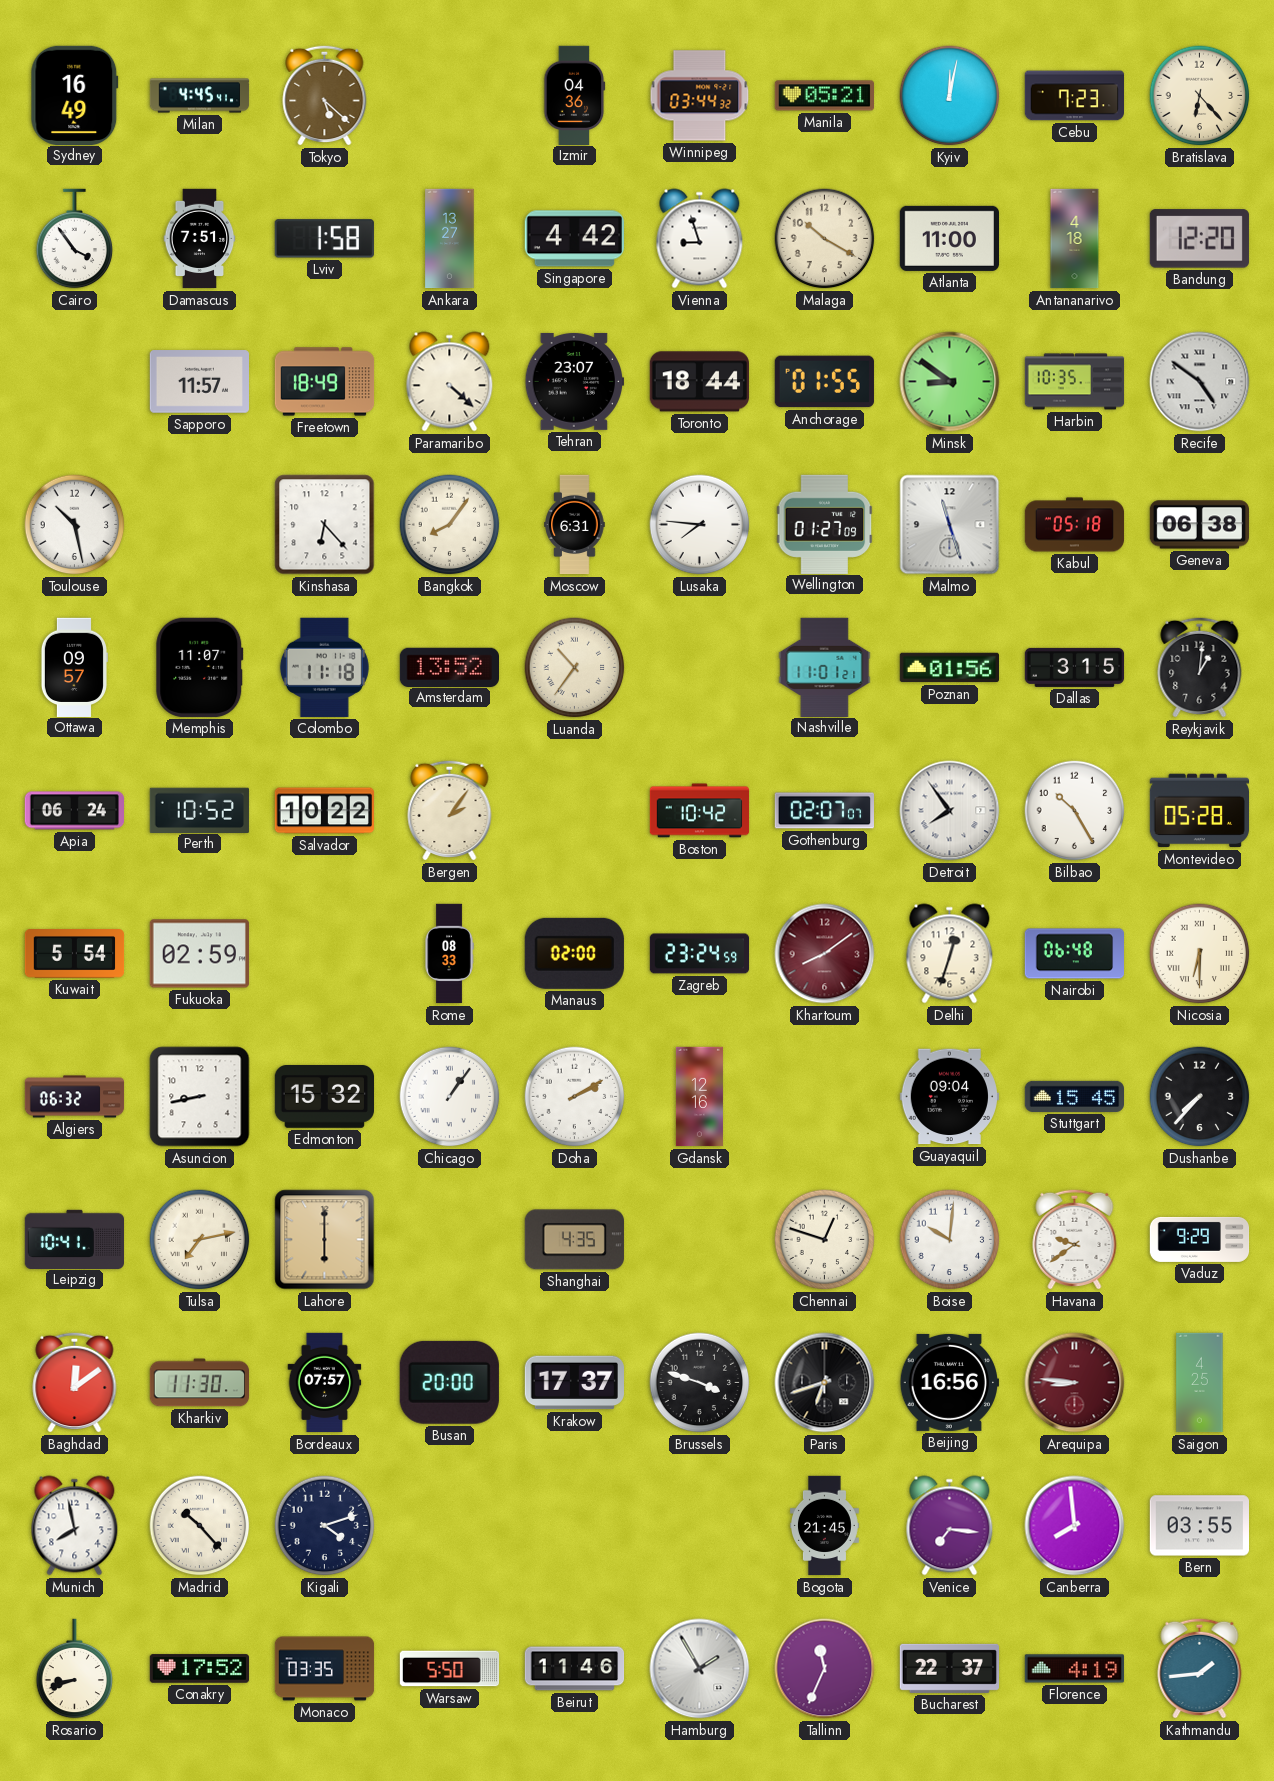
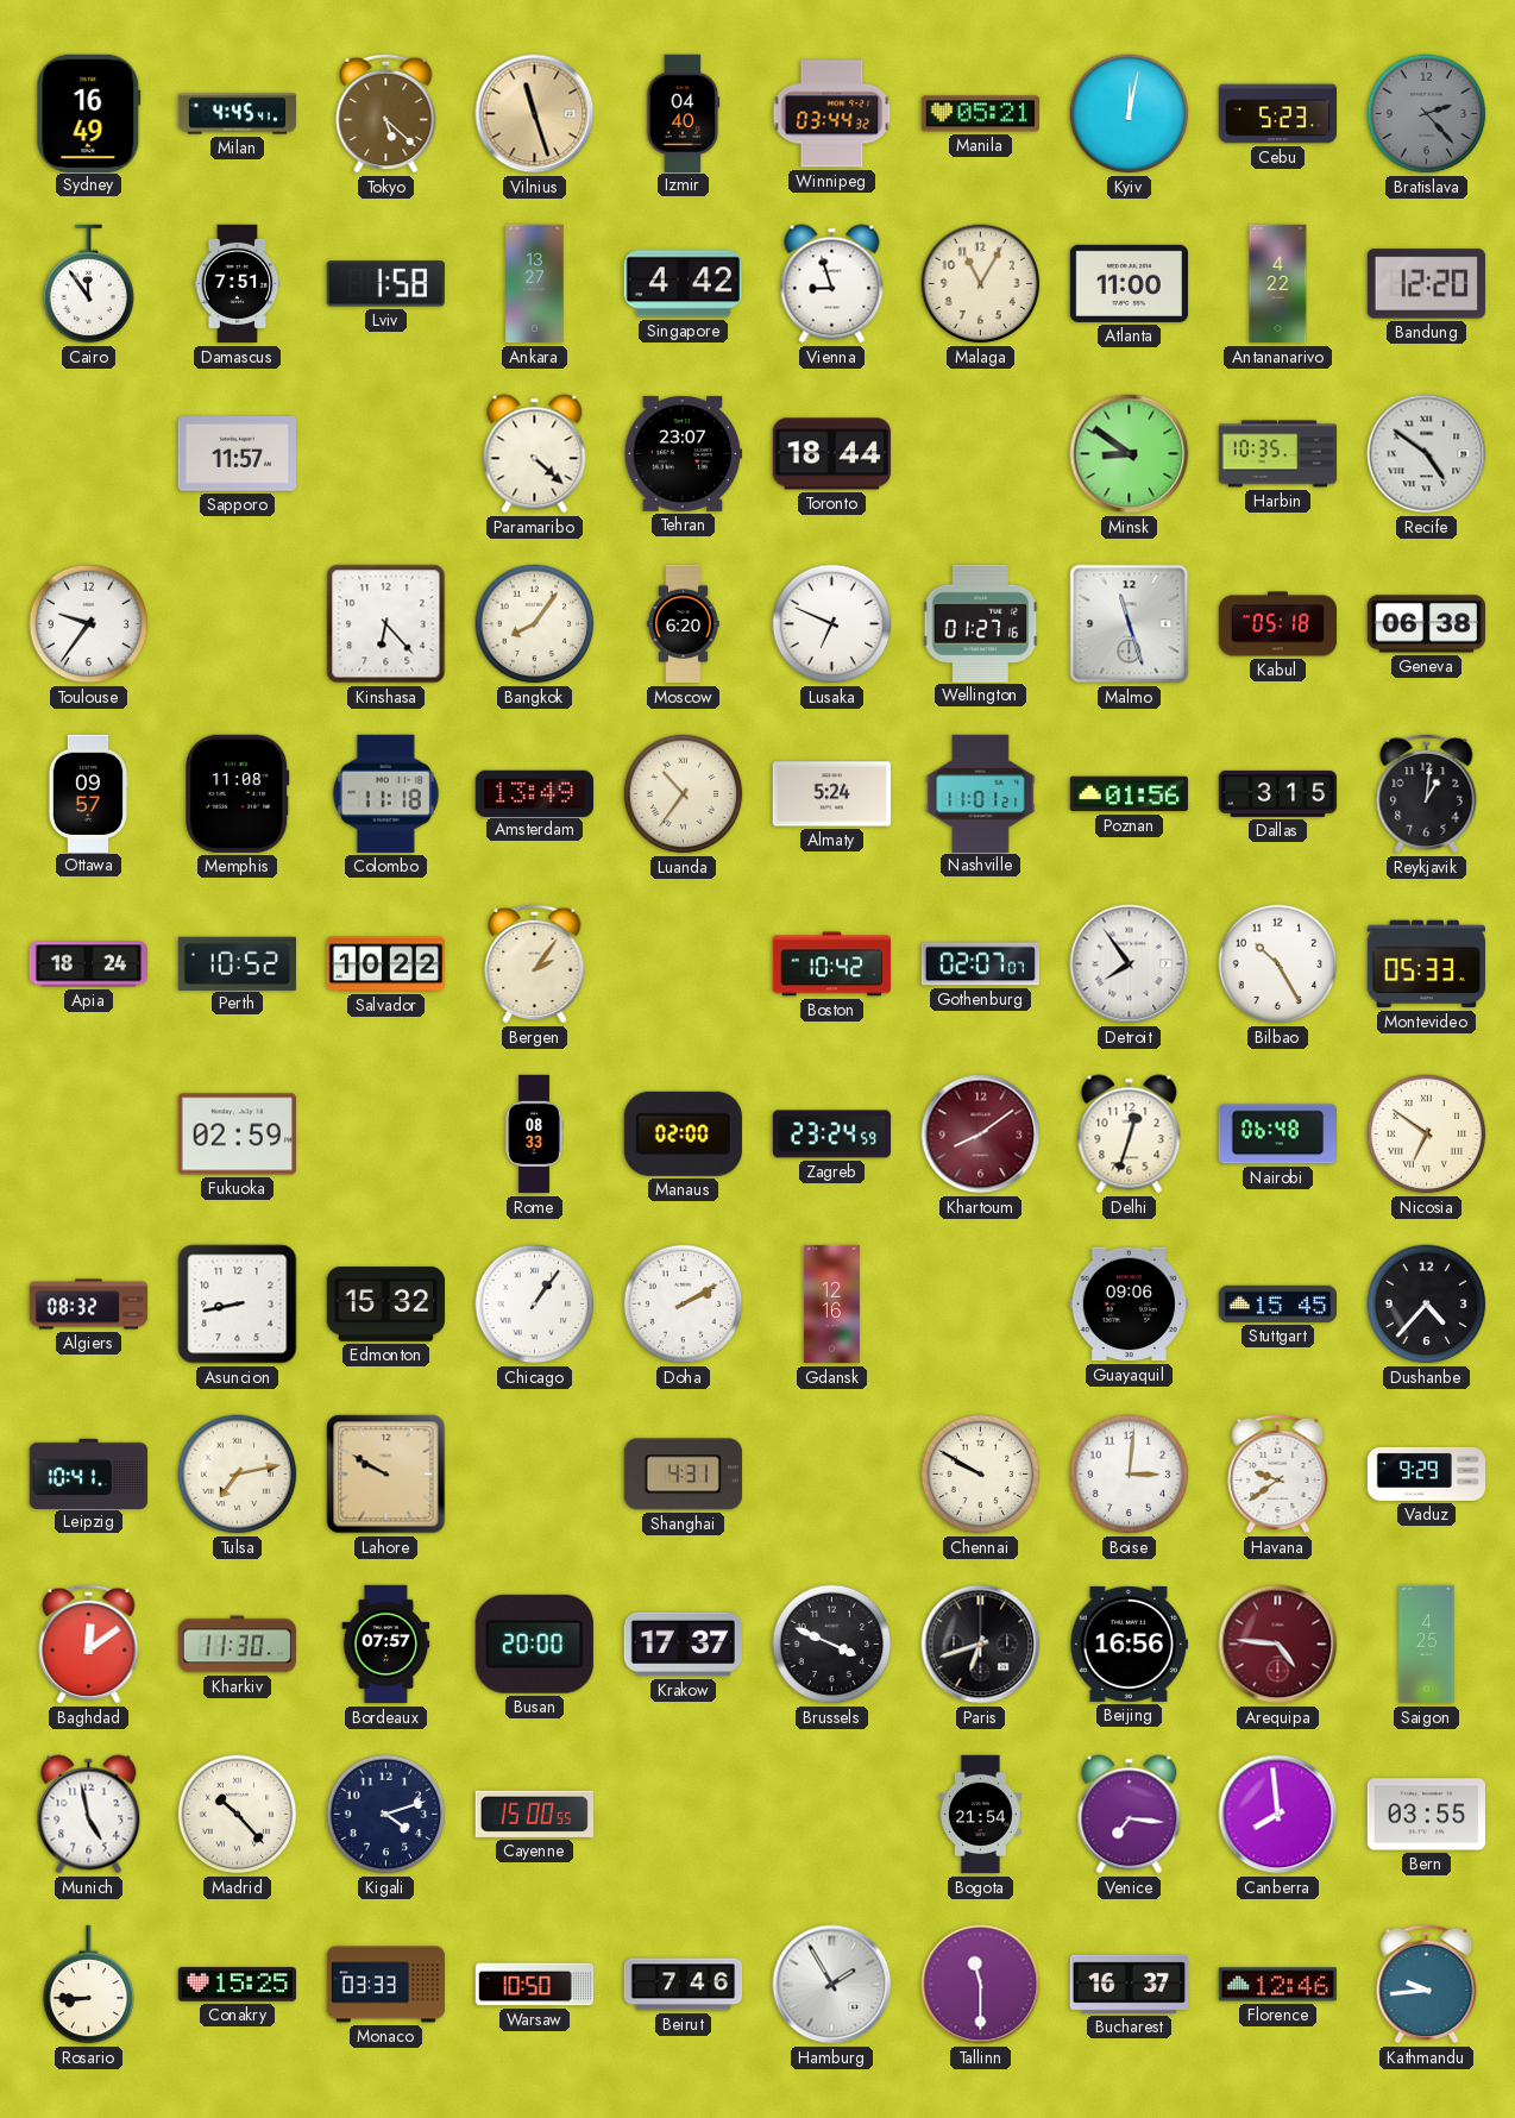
Vilnius: none -> 11:27
Izmir: 04:36 -> 04:40
Cebu: 7:23 -> 5:23
Bratislava: 6:23 -> 2:23
Bratislava dial: cream -> grey
Cairo: 3:54 -> 11:54
Malaga: 10:20 -> 11:05
Antananarivo: 4:18 -> 4:22
Freetown: 18:49 -> none
Anchorage: 01:55 -> none
Toulouse: 10:28 -> 9:36
Moscow: 6:31 -> 6:20
Lusaka: 7:46 -> 6:49
Wellington: 01:27:09 -> 01:27:16
Memphis: 11:07 -> 11:08
Amsterdam: 13:52 -> 13:49
Almaty: none -> 5:24
Apia: 06:24 -> 18:24
Montevideo: 05:28 -> 05:33
Kuwait: 5:54 -> none
Nicosia: 6:30 -> 6:51
Algiers: 06:32 -> 08:32
Guayaquil: 09:04 -> 09:06
Dushanbe: 7:37 -> 4:37
Lahore: 6:00 -> 9:50
Shanghai: 4:35 -> 4:31
Chennai: 12:48 -> 9:50
Boise: 10:01 -> 3:01
Brussels: 3:48 -> 3:49
Arequipa: 8:46 -> 4:46
Munich: 7:58 -> 4:58
Cayenne: none -> 15:00
Bogota: 21:45 -> 21:54
Rosario: 8:42 -> 8:45
Conakry: 17:52 -> 15:25
Monaco: 03:35 -> 03:33
Warsaw: 5:50 -> 10:50
Beirut: 11:46 -> 7:46
Tallinn: 11:34 -> 11:30
Bucharest: 22:37 -> 16:37
Florence: 4:19 -> 12:46
Kathmandu: 1:44 -> 9:44
